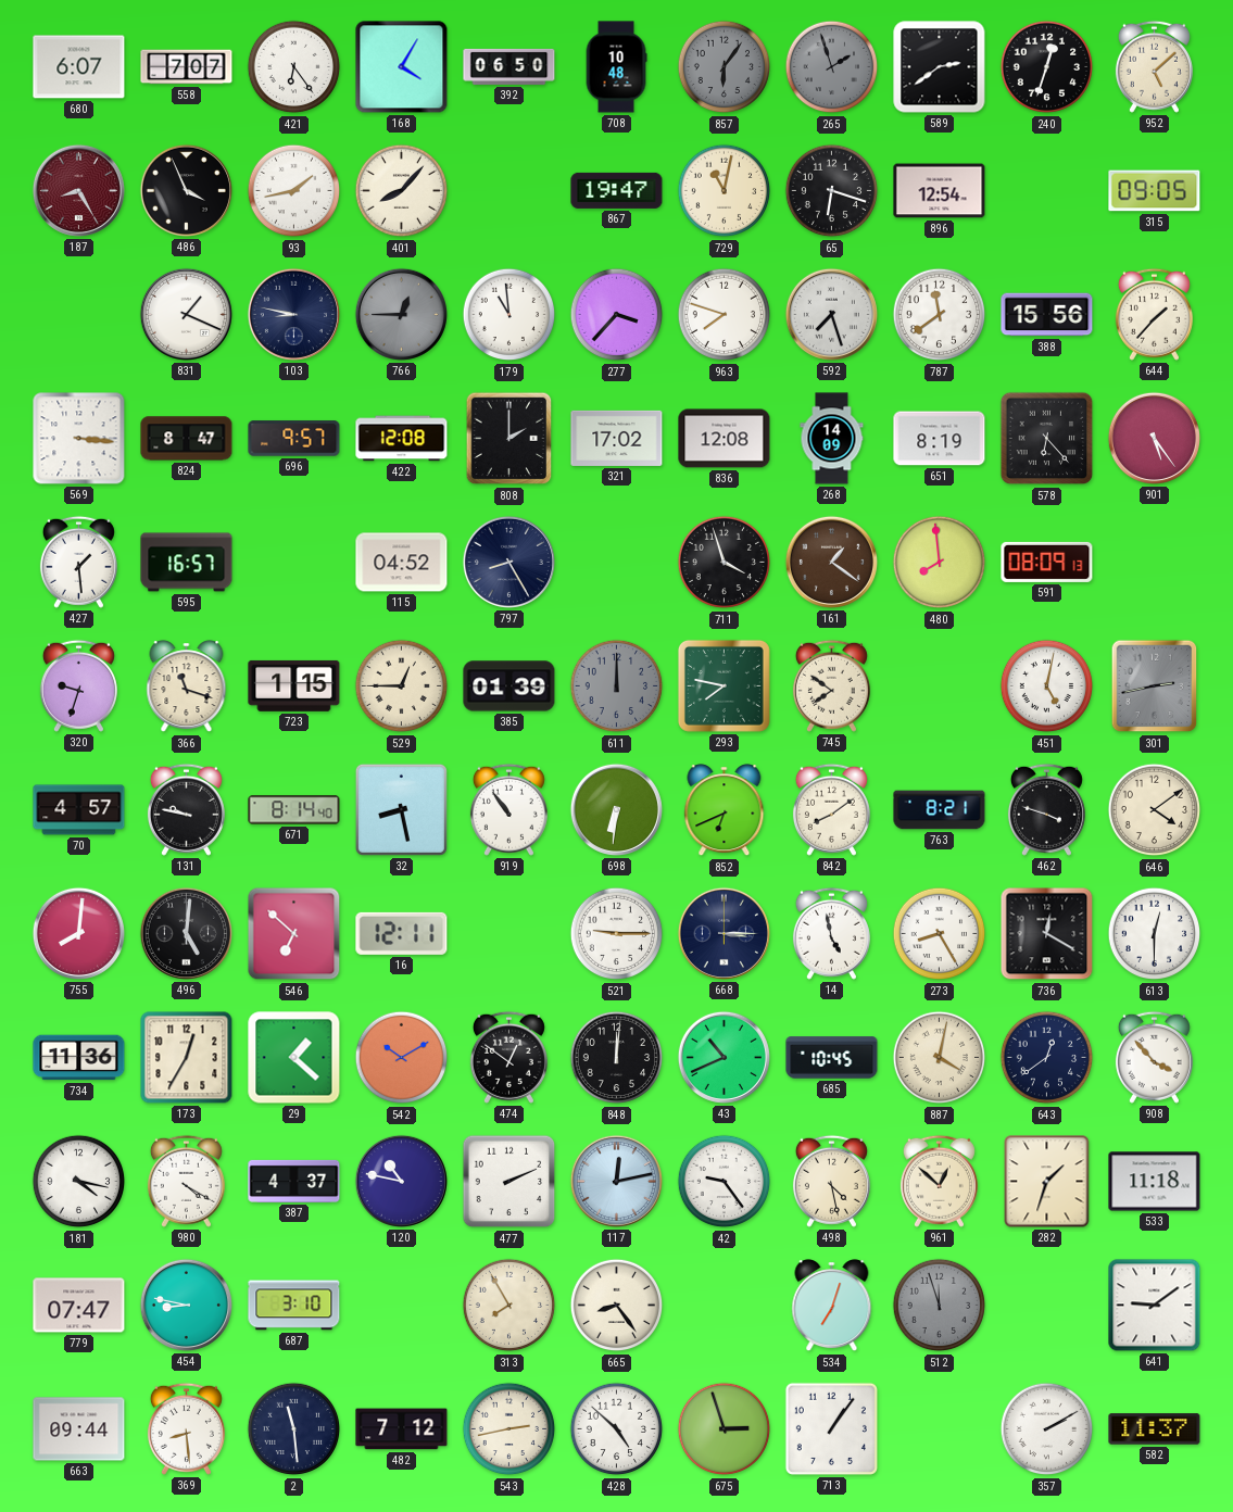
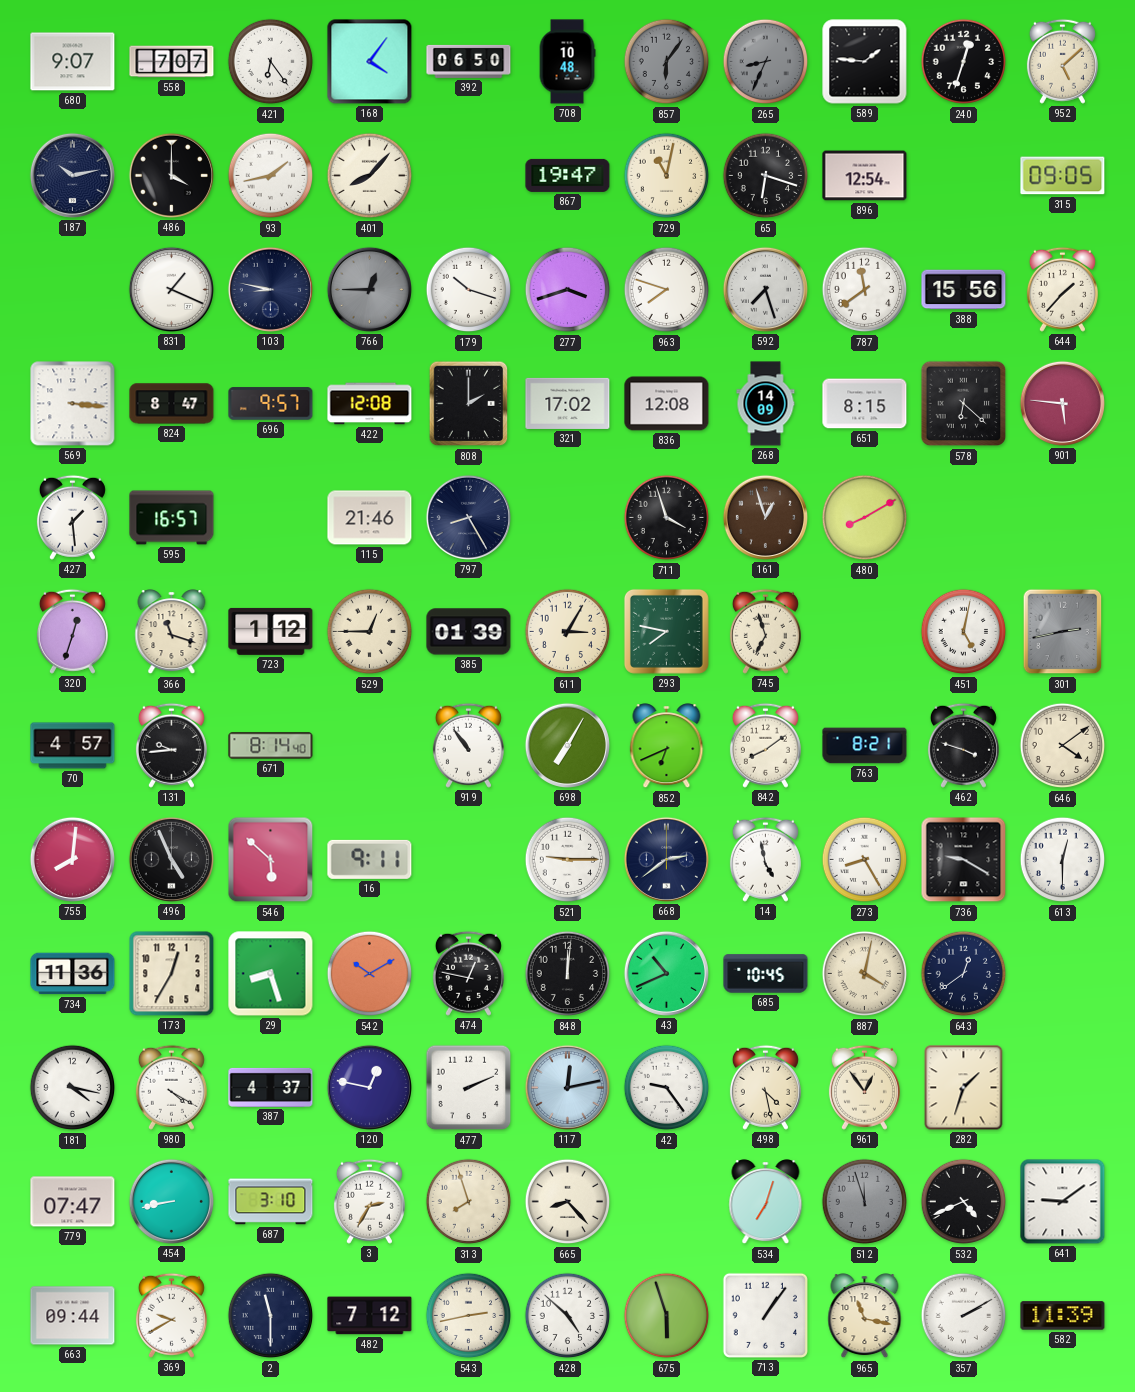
680: 6:07 -> 9:07
168: 4:05 -> 4:06
265: 1:57 -> 8:34
589: 2:39 -> 1:46
187: 8:25 -> 10:13
187 dial: burgundy -> navy
486: 3:56 -> 4:00
179: 10:59 -> 10:18
277: 3:37 -> 3:42
651: 8:19 -> 8:15
578: 6:23 -> 6:22
901: 5:24 -> 5:46
115: 04:52 -> 21:46
161: 1:21 -> 12:57
480: 7:59 -> 8:10
591: 08:09 -> none
320: 9:33 -> 12:33
723: 1:15 -> 1:12
611: 12:00 -> 3:05
611 dial: grey -> cream
745: 7:51 -> 6:57
131: 9:47 -> 9:44
32: 8:28 -> none
698: 6:31 -> 7:05
496: 5:01 -> 4:56
546: 6:52 -> 5:52
16: 12:11 -> 9:11
668: 3:15 -> 2:39
736: 12:20 -> 9:20
29: 1:22 -> 8:27
474: 12:51 -> 12:47
908: 3:53 -> none
120: 10:47 -> 12:47
961: 12:52 -> 12:54
533: 11:18 -> none
454: 8:47 -> 8:43
3: none -> 2:35
313: 7:55 -> 7:57
665: 8:24 -> 8:23
532: none -> 4:41
369: 8:29 -> 9:40
2: 11:29 -> 11:30
675: 2:57 -> 5:57
965: none -> 11:17
582: 11:37 -> 11:39
